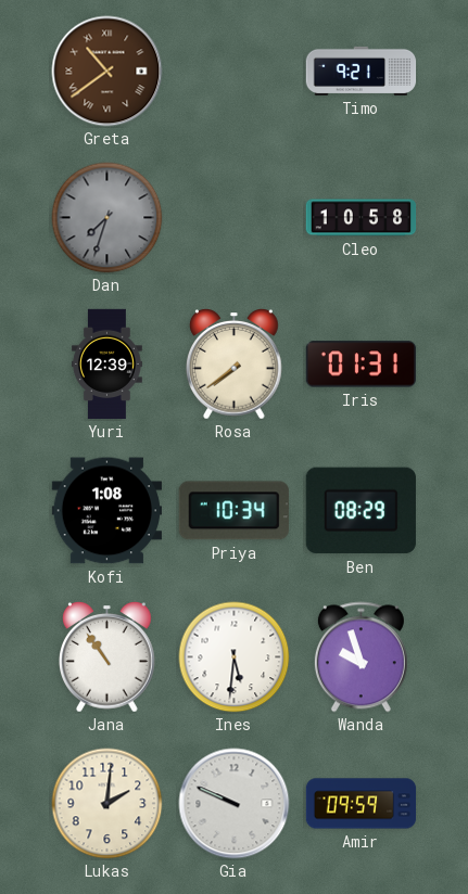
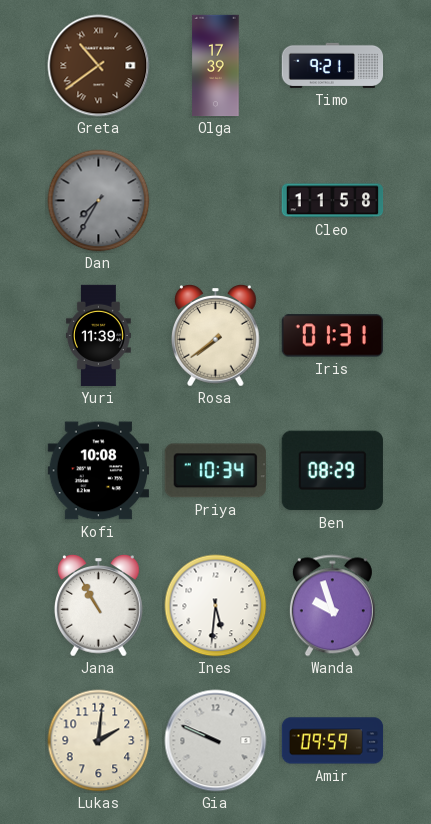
Olga: none -> 17:39
Dan: 7:33 -> 7:35
Cleo: 10:58 -> 11:58
Yuri: 12:39 -> 11:39
Kofi: 1:08 -> 10:08
Jana: 10:54 -> 10:55
